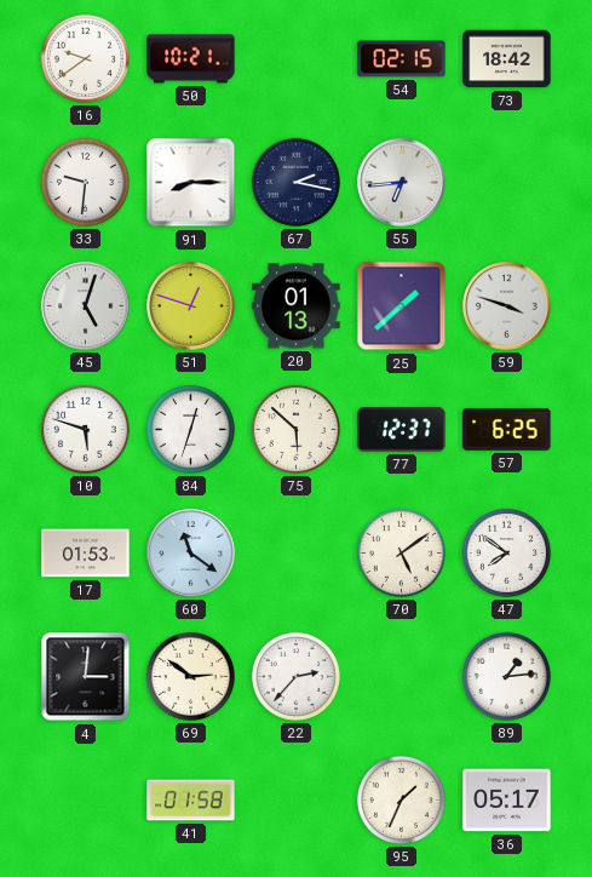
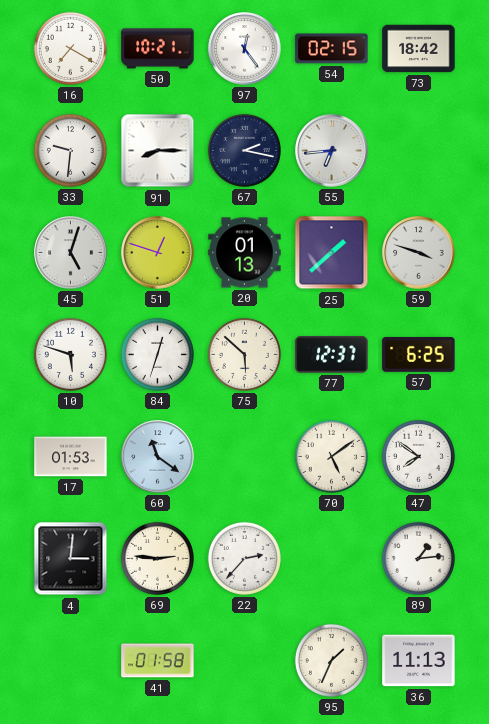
16: 9:39 -> 7:20
97: none -> 12:24
69: 2:51 -> 2:46
36: 05:17 -> 11:13
